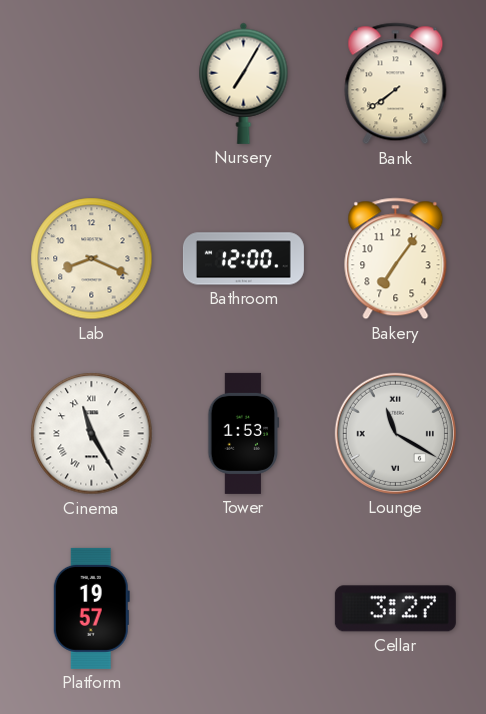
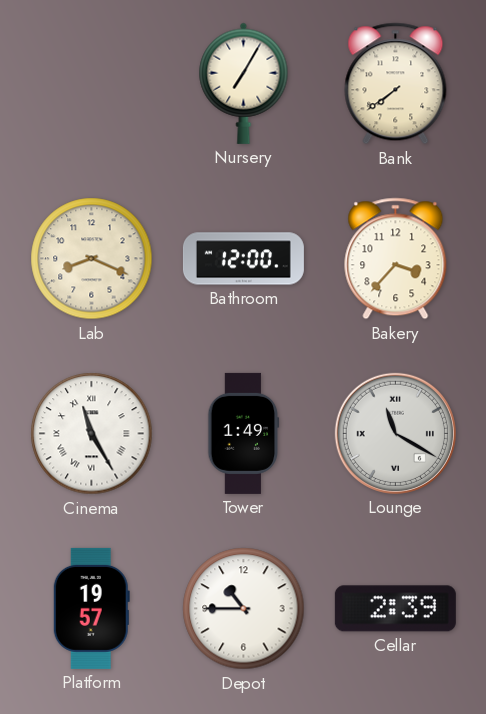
Bakery: 7:06 -> 3:37
Tower: 1:53 -> 1:49
Depot: none -> 10:45
Cellar: 3:27 -> 2:39
